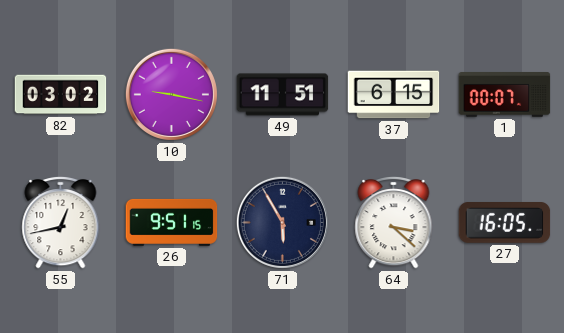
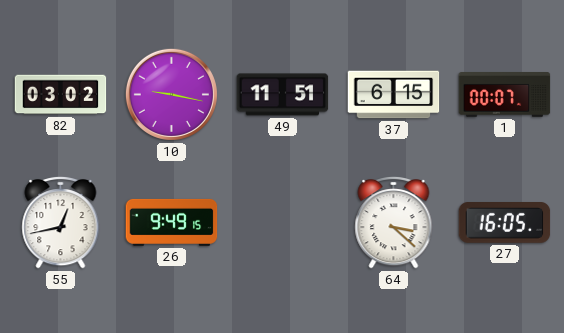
26: 9:51 -> 9:49
71: 5:55 -> none
